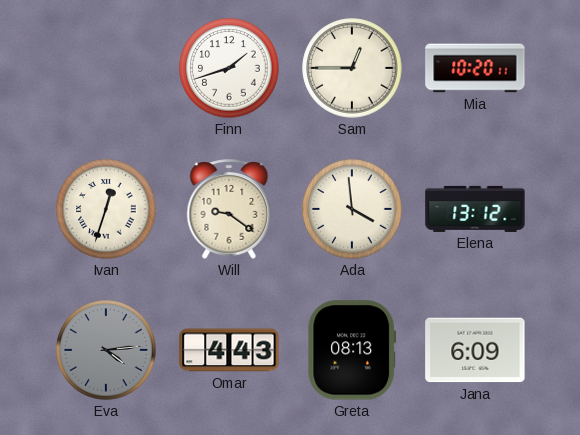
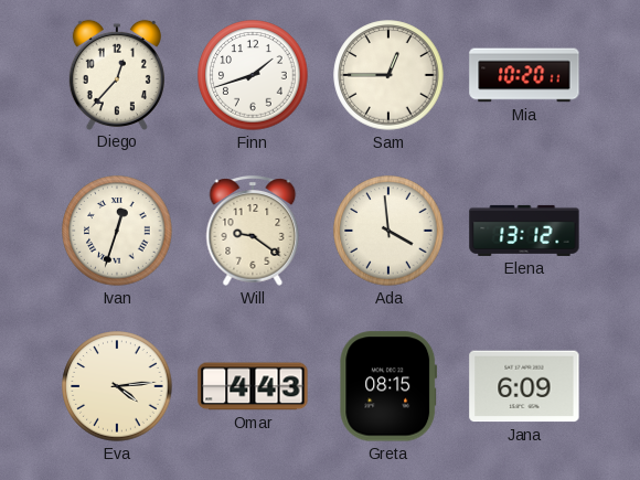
Diego: none -> 12:37
Eva dial: grey -> cream
Greta: 08:13 -> 08:15
